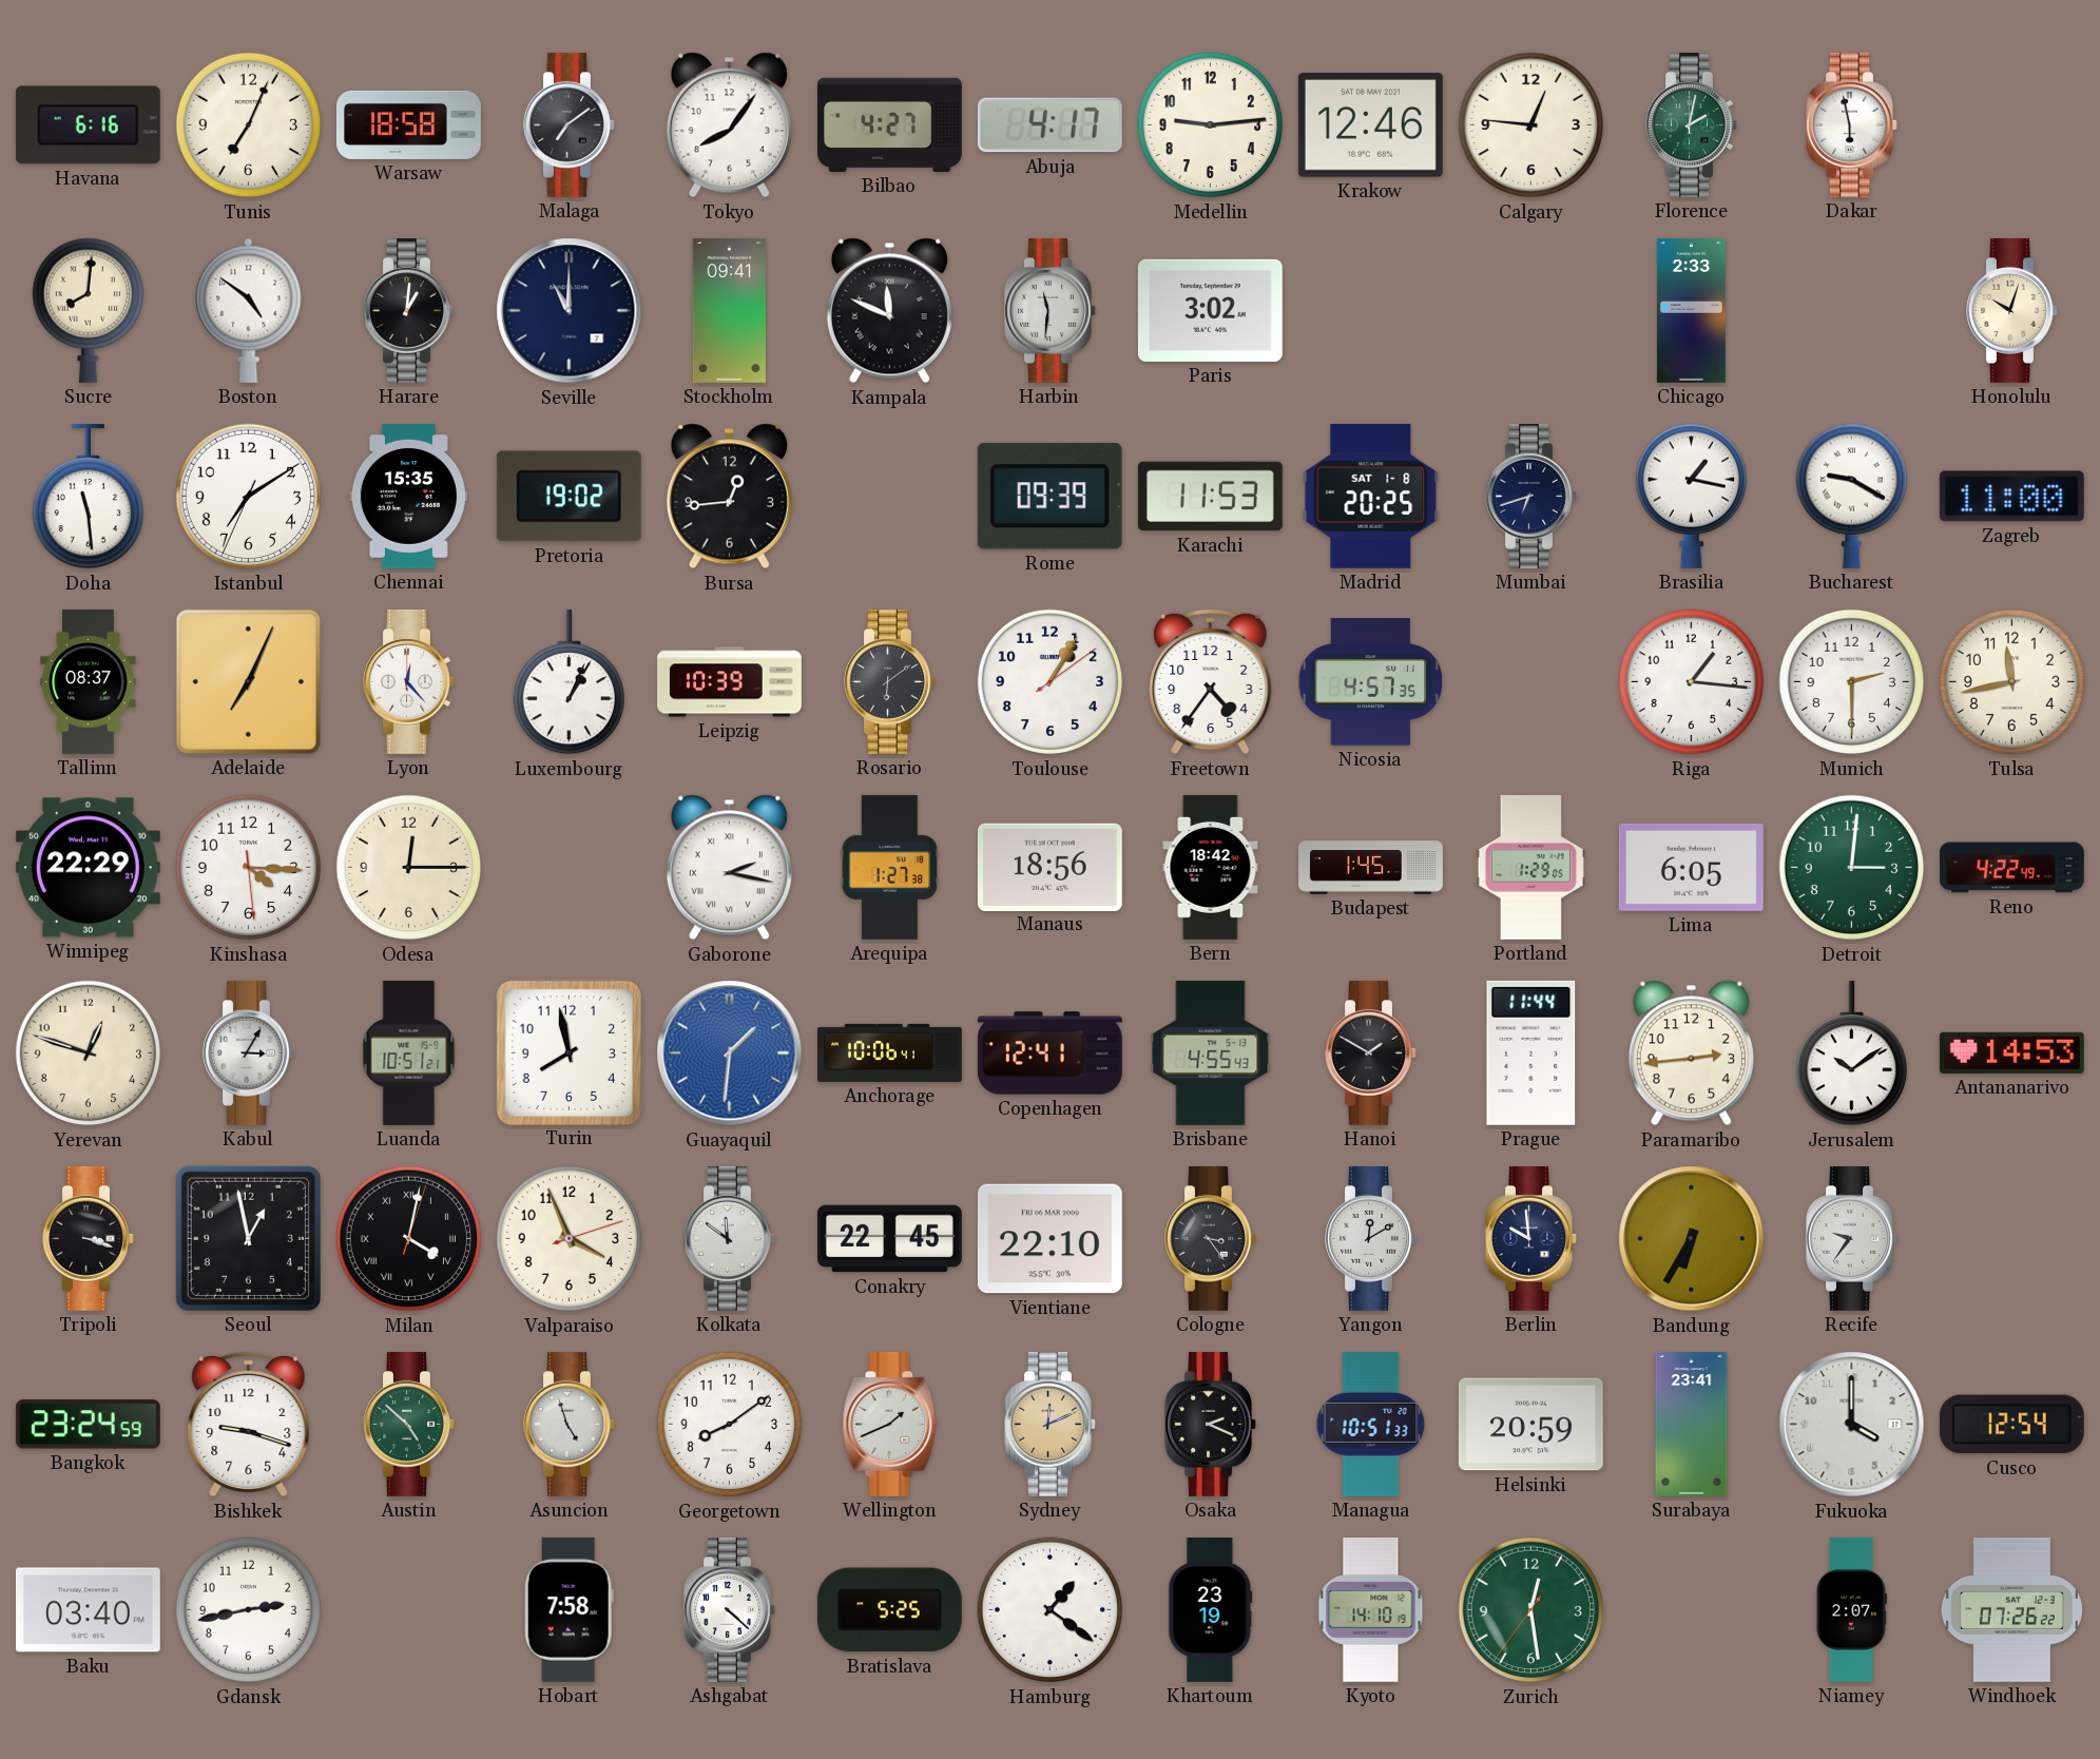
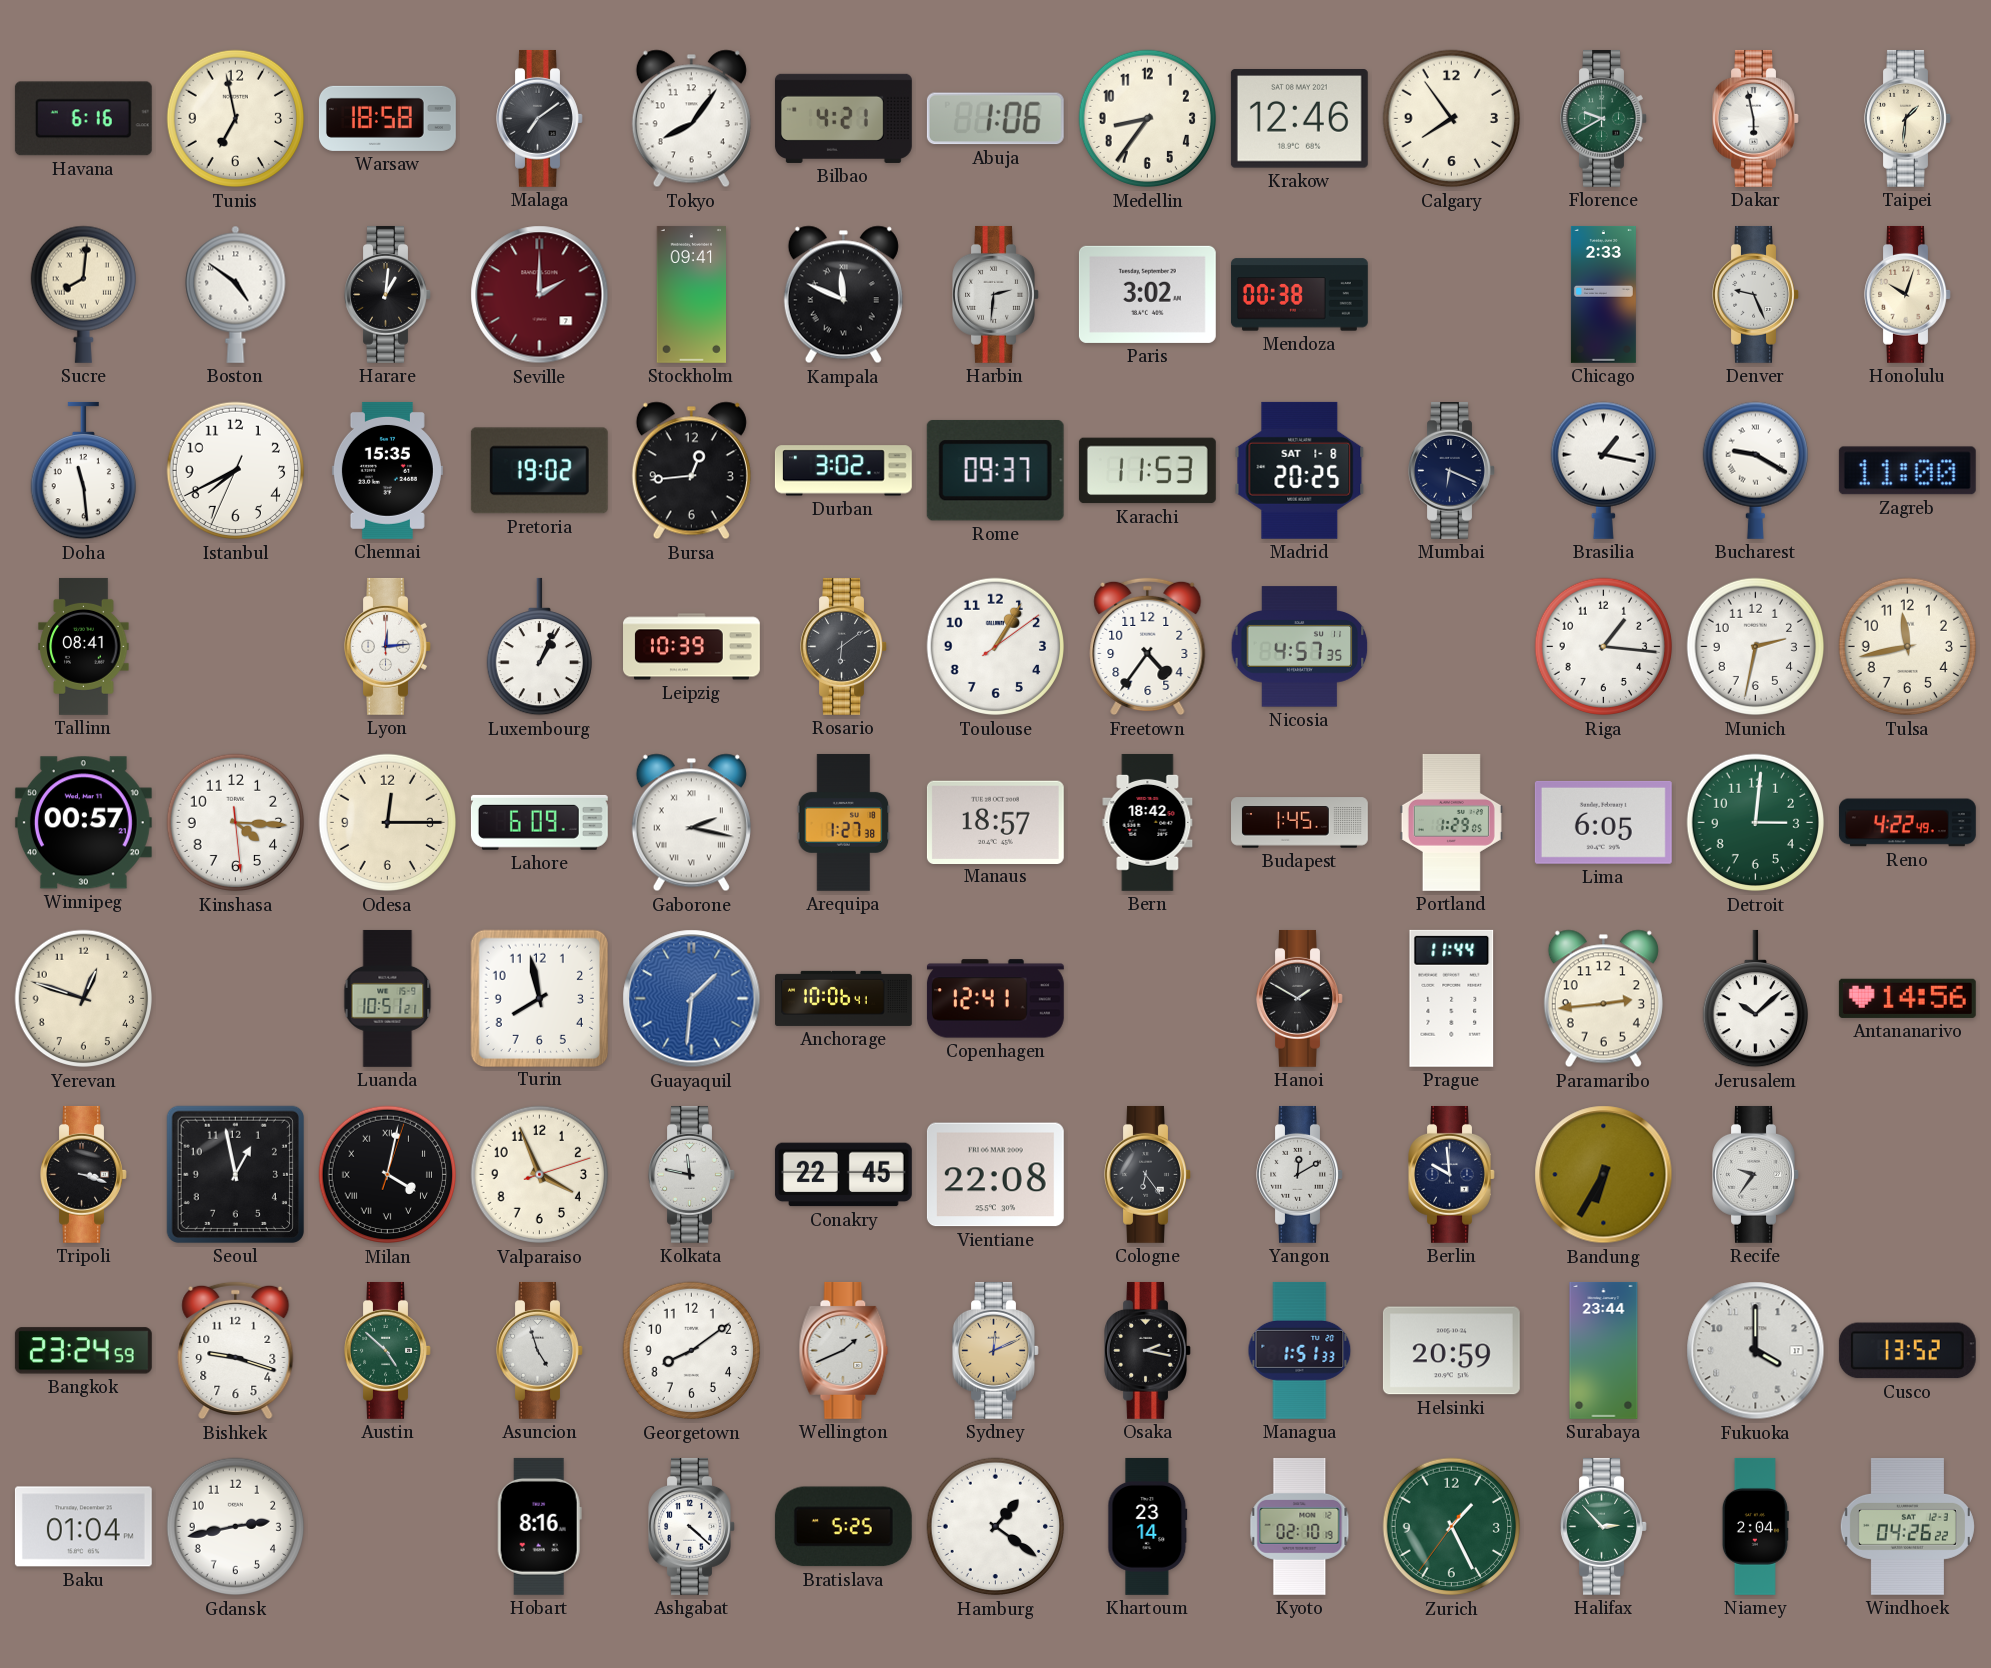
Tunis: 7:04 -> 6:58
Bilbao: 4:27 -> 4:21
Abuja: 4:17 -> 1:06
Medellin: 9:14 -> 8:36
Calgary: 12:46 -> 7:54
Florence: 2:02 -> 9:40
Taipei: none -> 1:31
Seville: 11:00 -> 2:00
Seville dial: navy -> burgundy
Harbin: 11:31 -> 2:31
Mendoza: none -> 00:38
Denver: none -> 9:26
Istanbul: 7:09 -> 7:40
Durban: none -> 3:02
Rome: 09:39 -> 09:37
Mumbai: 6:42 -> 6:19
Tallinn: 08:37 -> 08:41
Adelaide: 7:04 -> none
Lyon: 12:23 -> 12:14
Munich: 2:30 -> 2:32
Winnipeg: 22:29 -> 00:57
Lahore: none -> 6:09
Manaus: 18:56 -> 18:57
Kabul: 3:05 -> none
Brisbane: 4:55 -> none
Jerusalem: 10:09 -> 10:08
Antananarivo: 14:53 -> 14:56
Kolkata: 11:51 -> 11:47
Vientiane: 22:10 -> 22:08
Cologne: 3:24 -> 6:24
Osaka: 2:19 -> 2:17
Managua: 10:51 -> 1:51
Surabaya: 23:41 -> 23:44
Cusco: 12:54 -> 13:52
Baku: 03:40 -> 01:04
Hobart: 7:58 -> 8:16
Khartoum: 23:19 -> 23:14
Kyoto: 14:10 -> 02:10
Zurich: 12:28 -> 1:25
Halifax: none -> 2:53
Niamey: 2:07 -> 2:04
Windhoek: 07:26 -> 04:26
